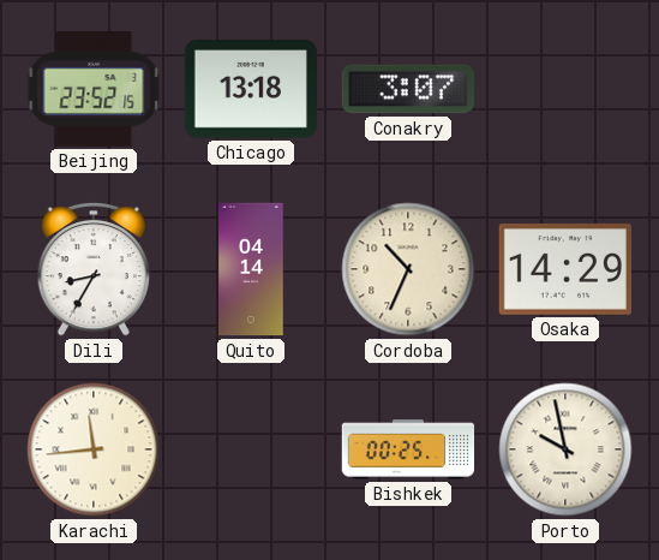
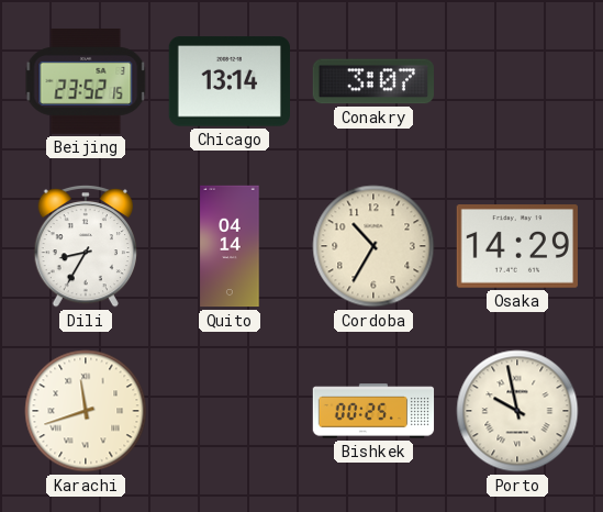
Chicago: 13:18 -> 13:14
Cordoba: 10:34 -> 10:35
Karachi: 11:44 -> 11:42
